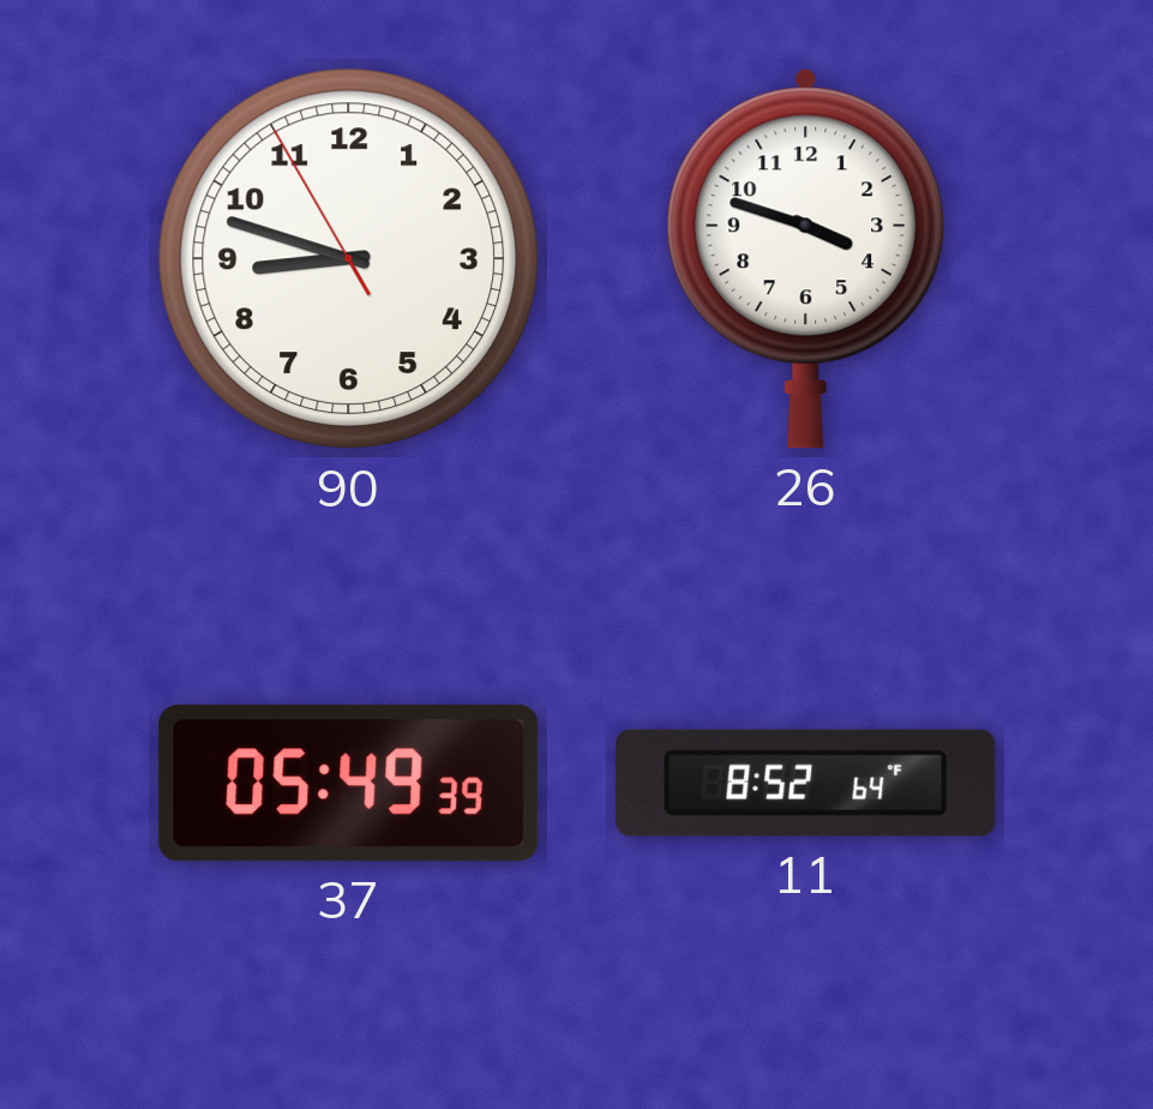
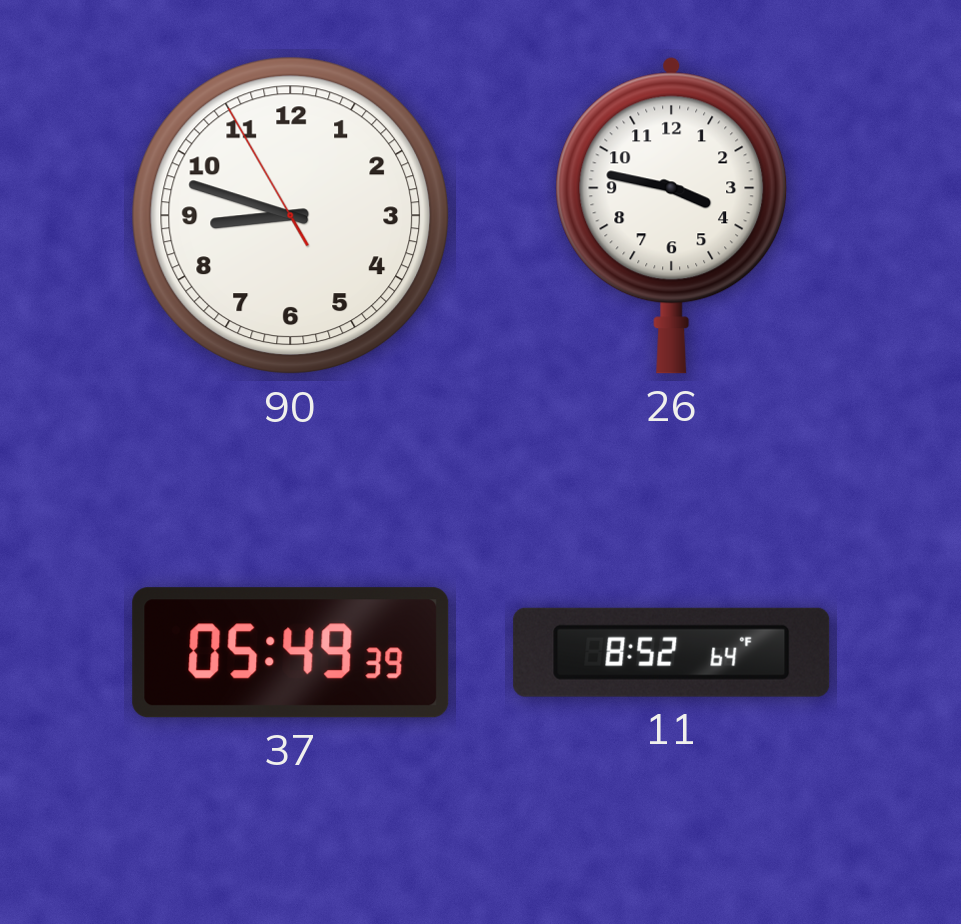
26: 3:48 -> 3:47
